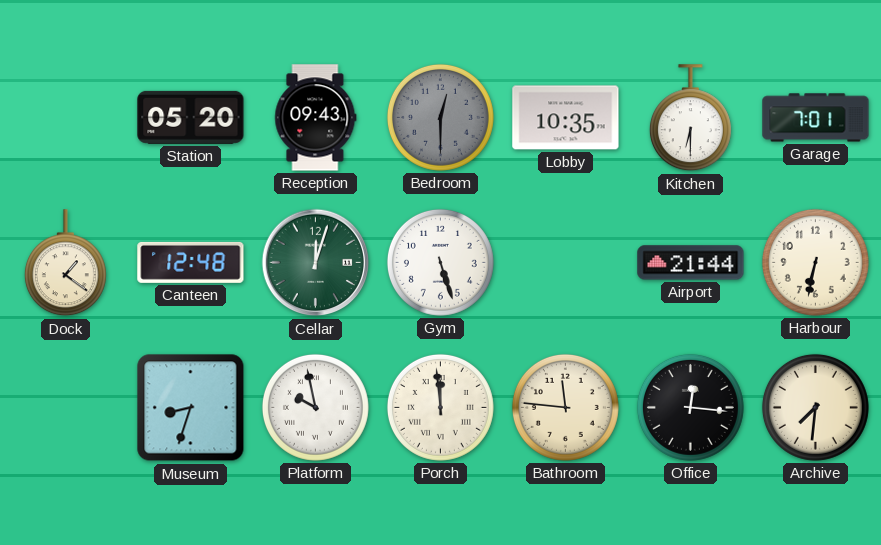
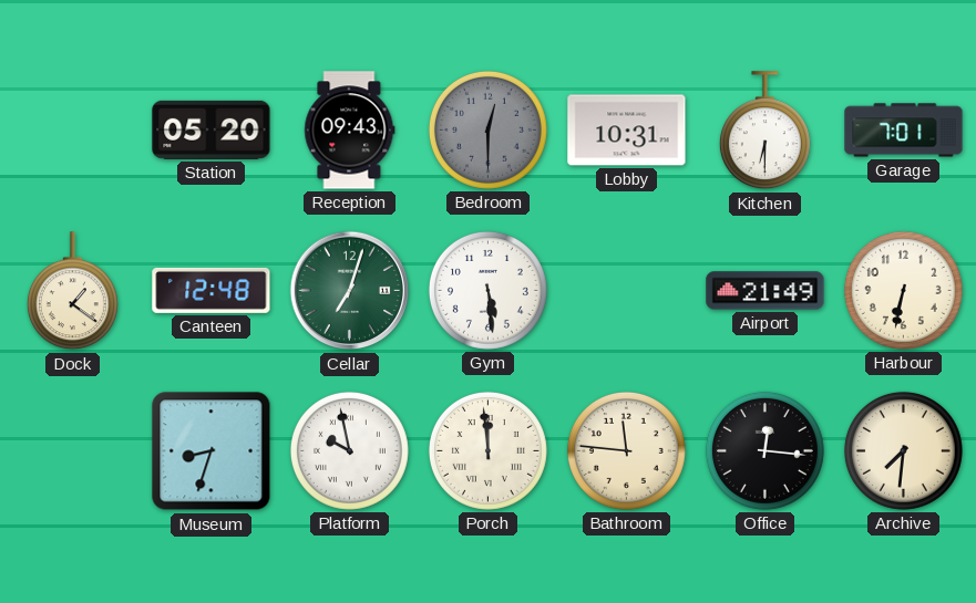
Lobby: 10:35 -> 10:31
Cellar: 12:03 -> 7:03
Gym: 5:27 -> 5:29
Airport: 21:44 -> 21:49
